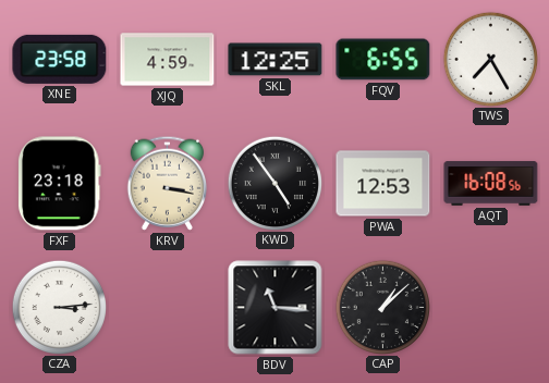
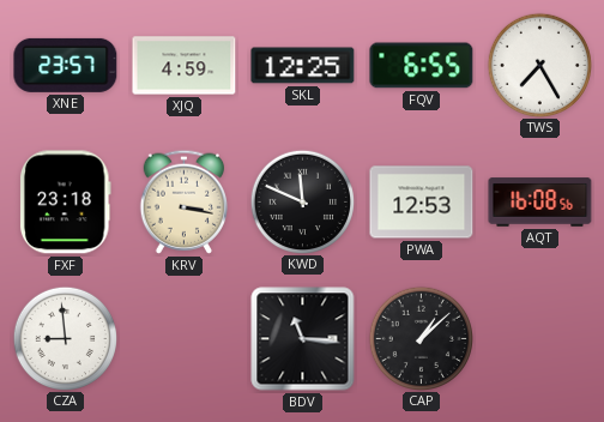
XNE: 23:58 -> 23:57
KWD: 4:54 -> 11:49
CZA: 3:14 -> 8:59
